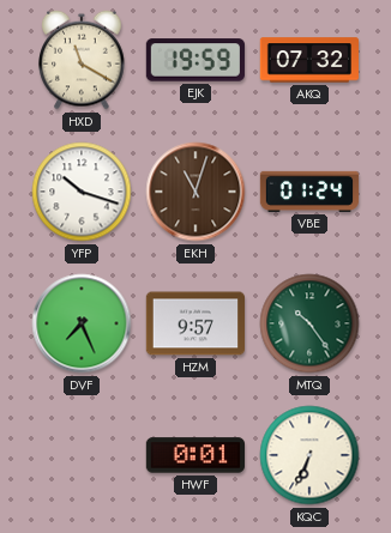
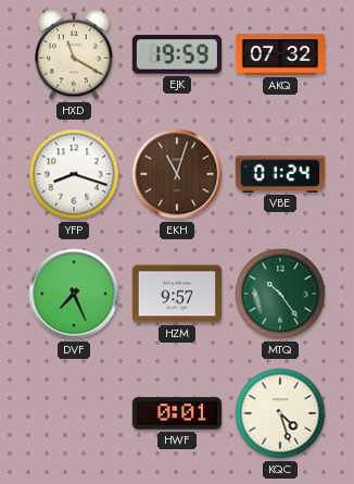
YFP: 10:18 -> 8:18
KQC: 6:34 -> 4:27
